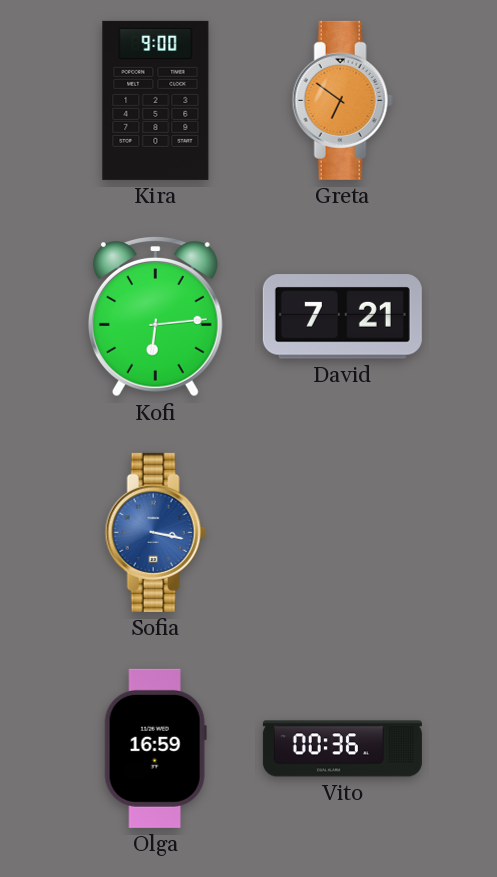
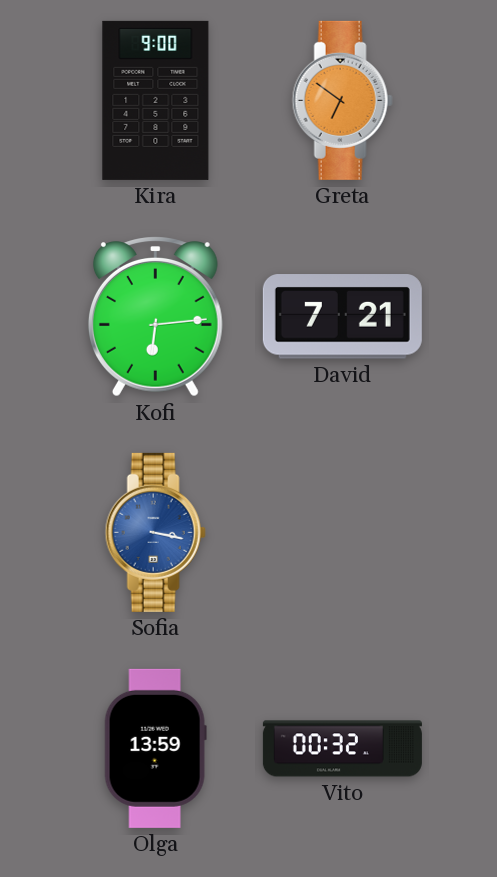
Olga: 16:59 -> 13:59
Vito: 00:36 -> 00:32
